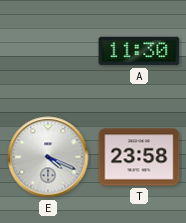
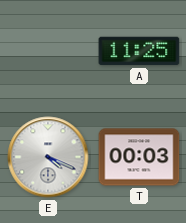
A: 11:30 -> 11:25
T: 23:58 -> 00:03
